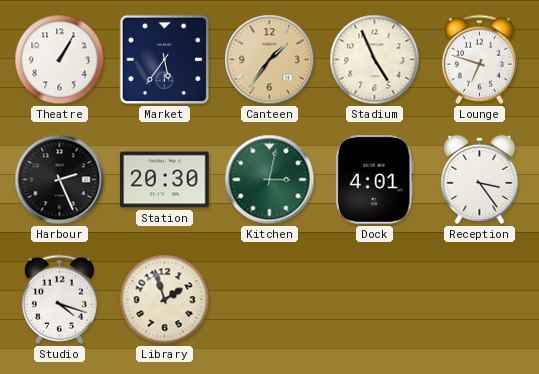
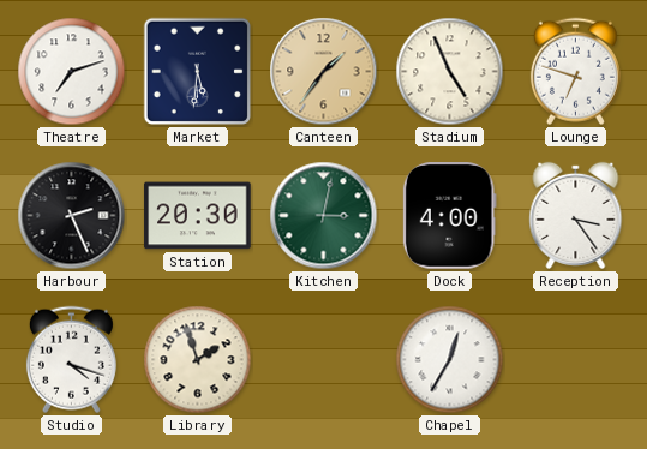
Theatre: 1:05 -> 7:12
Market: 5:36 -> 5:31
Dock: 4:01 -> 4:00
Chapel: none -> 12:35
